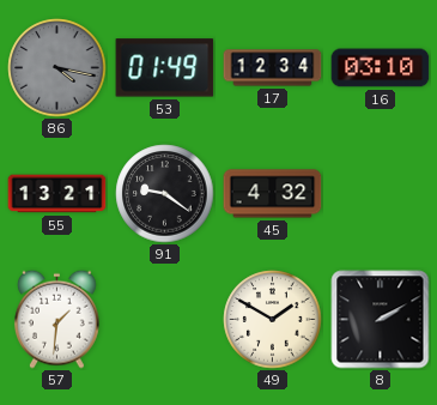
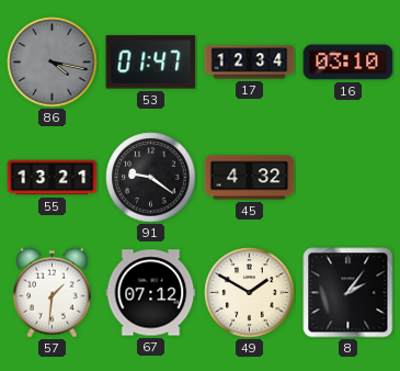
53: 01:49 -> 01:47
67: none -> 07:12
8: 2:10 -> 2:06
